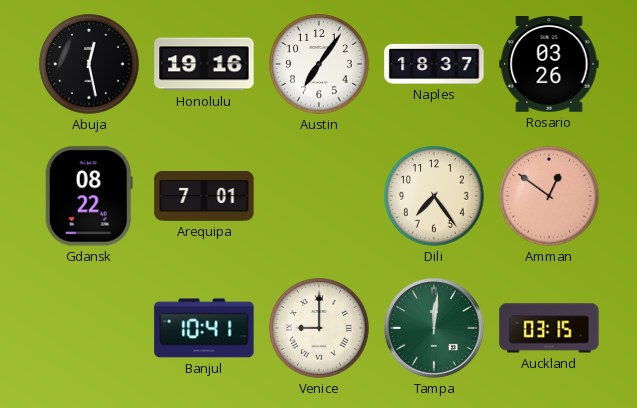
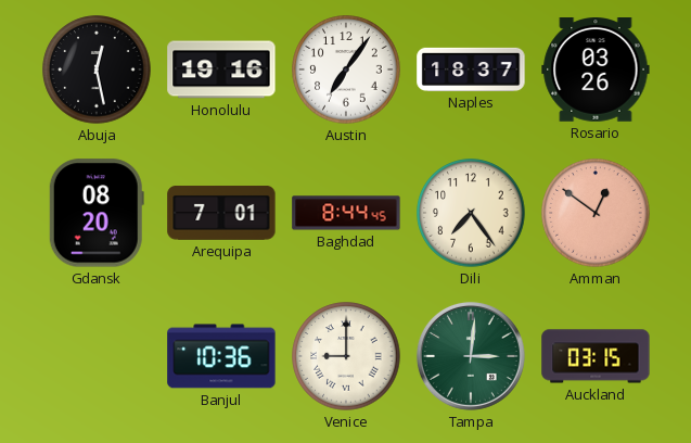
Gdansk: 08:22 -> 08:20
Baghdad: none -> 8:44
Banjul: 10:41 -> 10:36
Tampa: 12:01 -> 3:01
